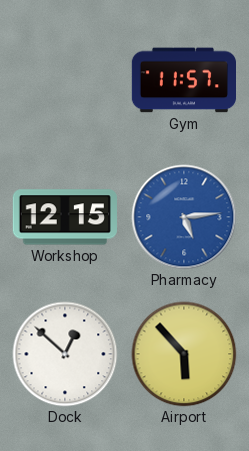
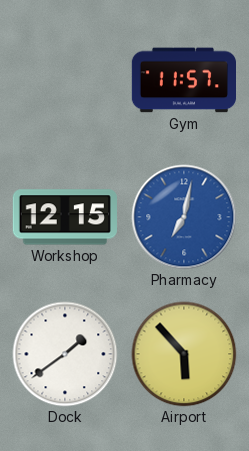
Pharmacy: 5:14 -> 7:02
Dock: 12:52 -> 1:39
